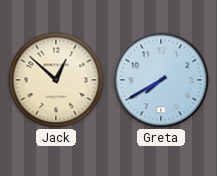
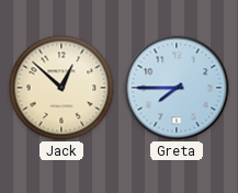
Greta: 7:40 -> 7:45
